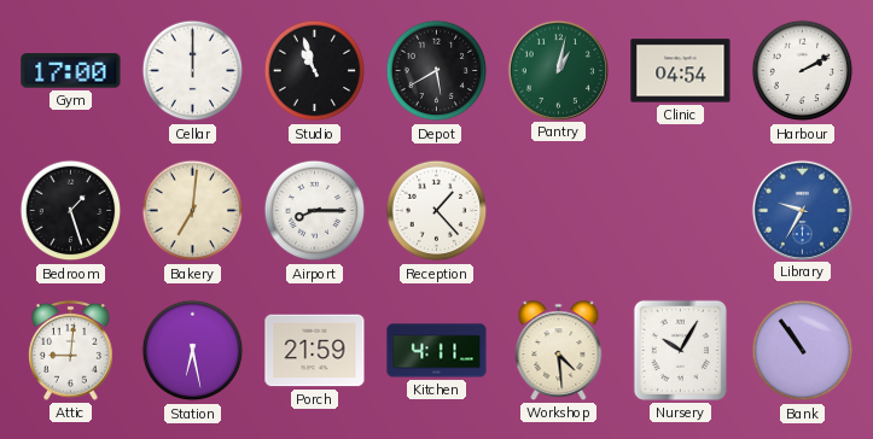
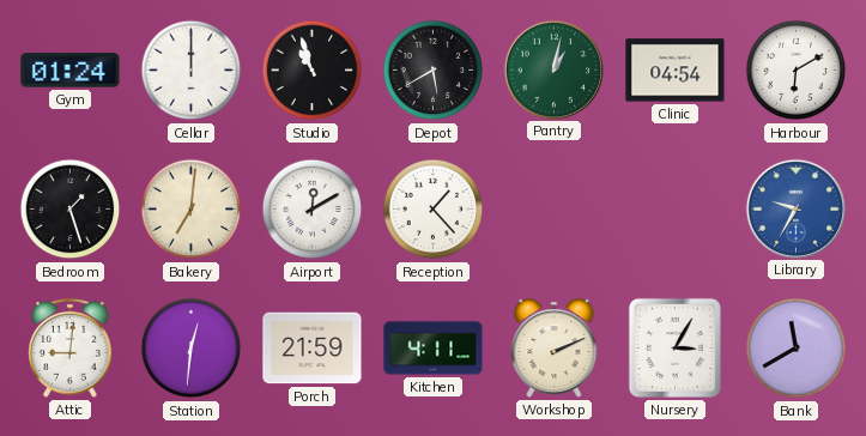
Gym: 17:00 -> 01:24
Harbour: 2:10 -> 6:10
Airport: 8:15 -> 12:10
Station: 6:28 -> 12:31
Workshop: 4:29 -> 2:11
Nursery: 10:05 -> 3:05
Bank: 10:54 -> 11:40
